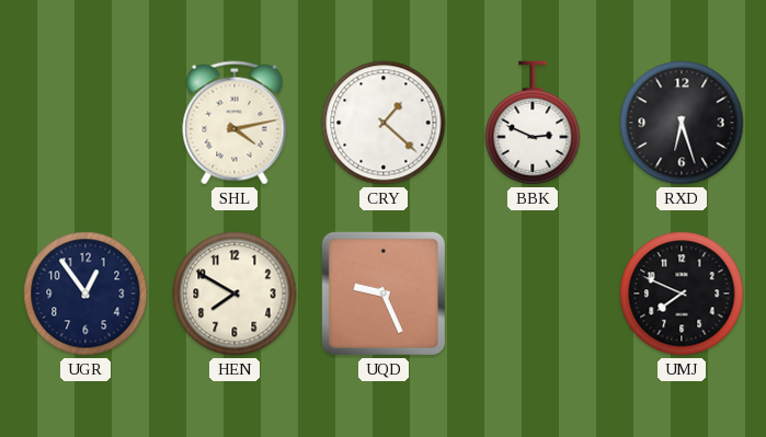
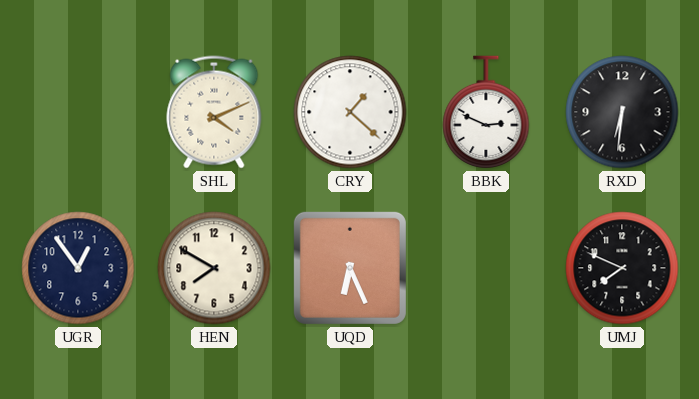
SHL: 4:13 -> 4:11
RXD: 6:27 -> 6:31
UQD: 9:26 -> 6:26
